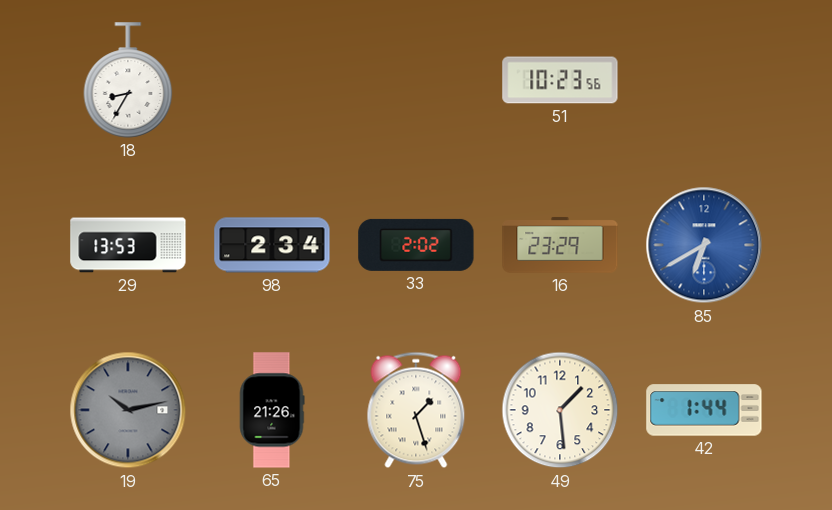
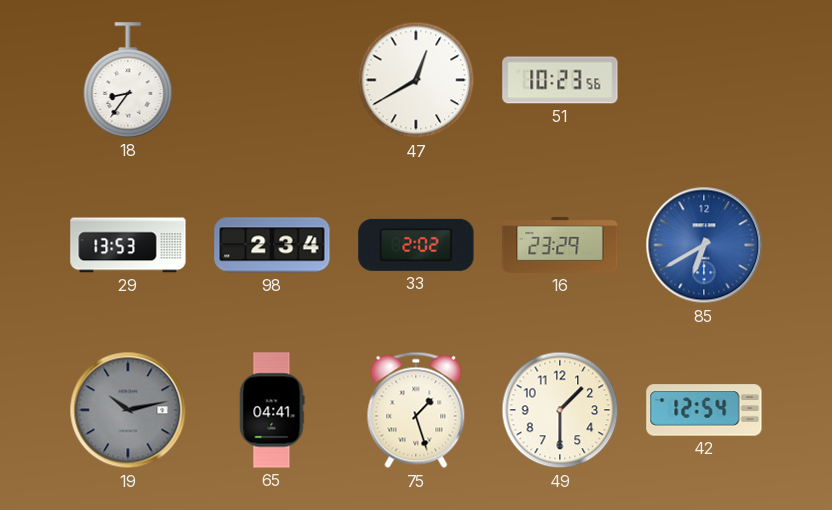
18: 8:35 -> 8:36
47: none -> 12:40
65: 21:26 -> 04:41
49: 1:29 -> 1:30
42: 1:44 -> 12:54
